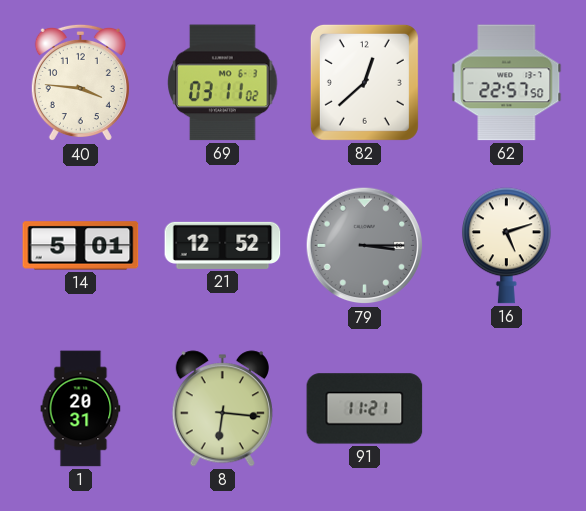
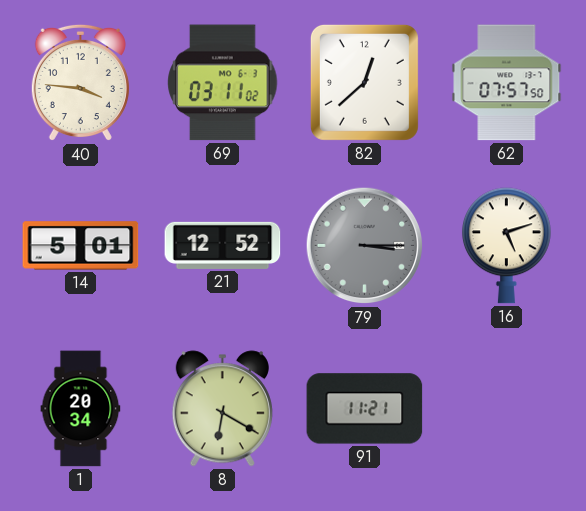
62: 22:57 -> 07:57
1: 20:31 -> 20:34
8: 6:16 -> 6:20
